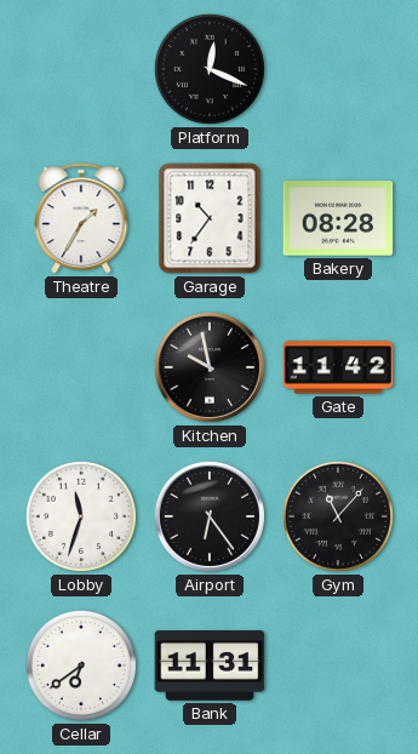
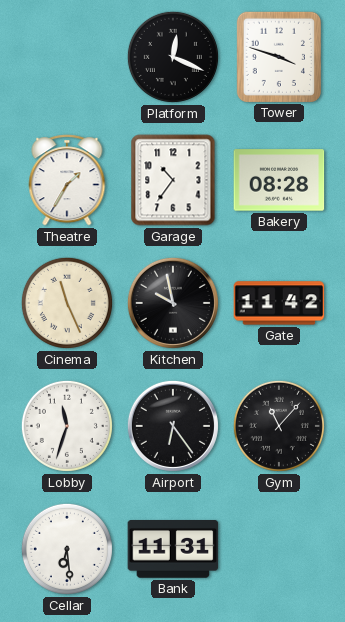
Tower: none -> 3:48
Cinema: none -> 11:26
Cellar: 6:39 -> 6:29
